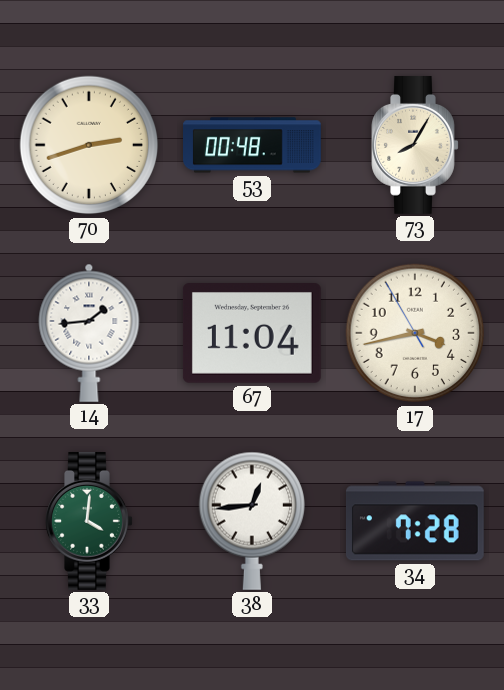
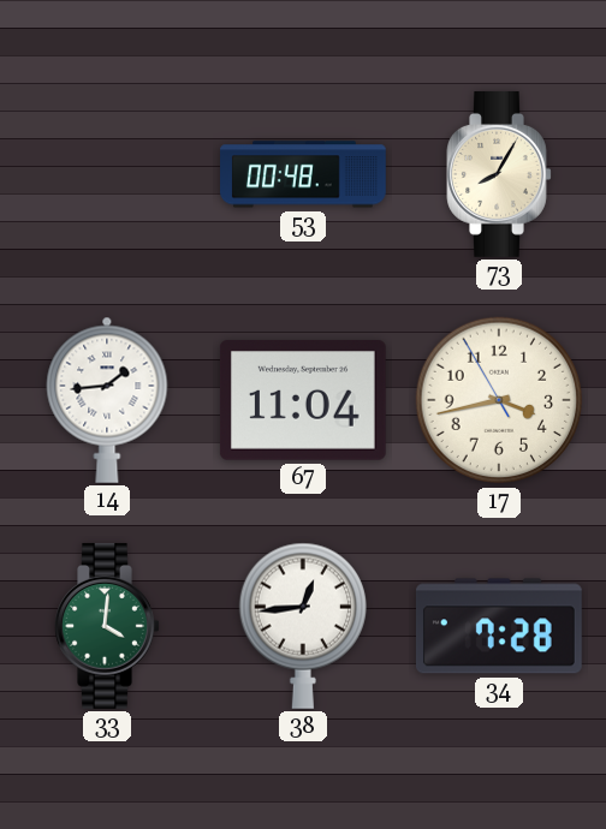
70: 2:42 -> none
